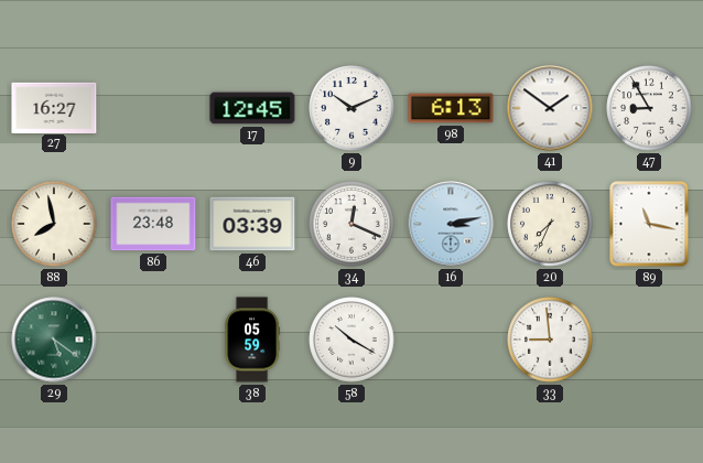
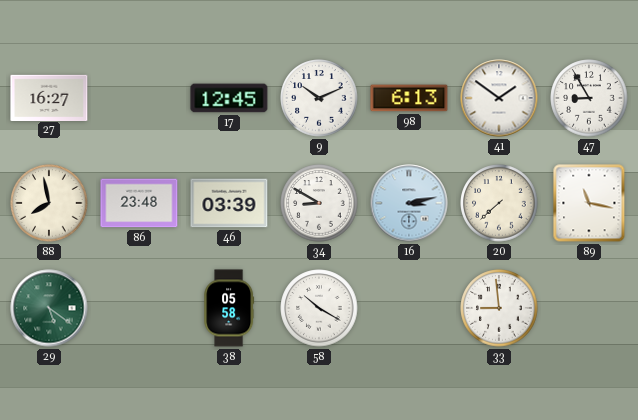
34: 12:19 -> 8:50
20: 7:34 -> 7:38
38: 05:59 -> 05:58
